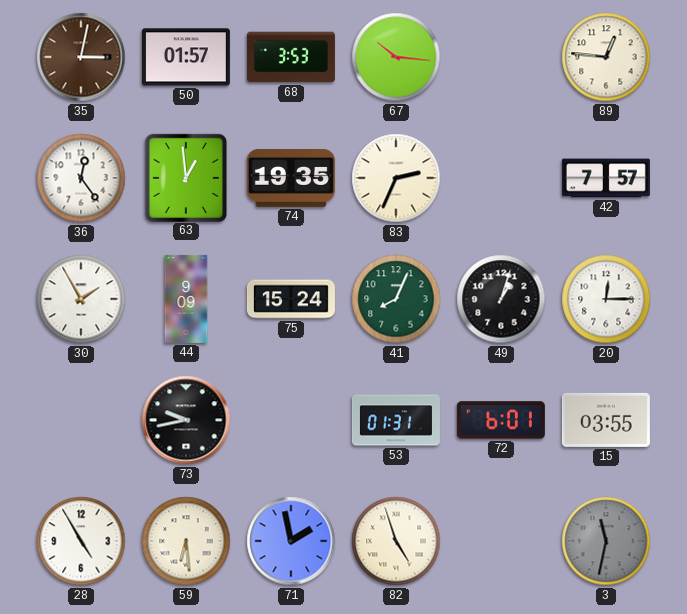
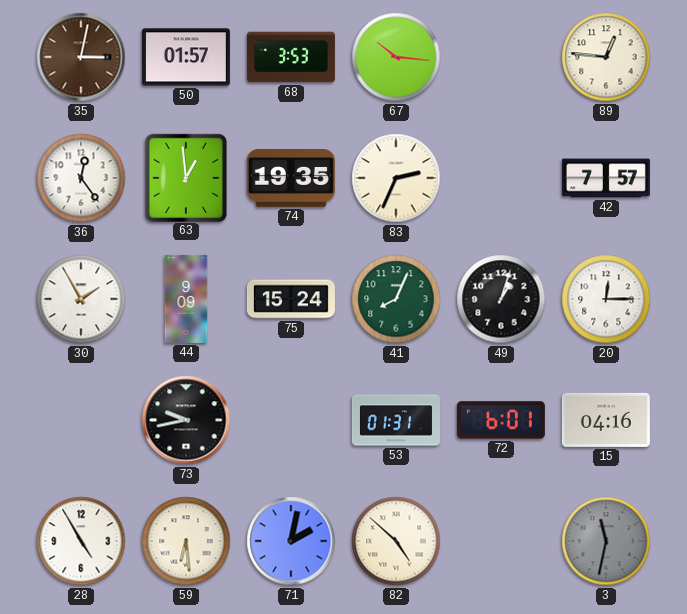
15: 03:55 -> 04:16
71: 1:58 -> 2:02
82: 4:57 -> 4:52
